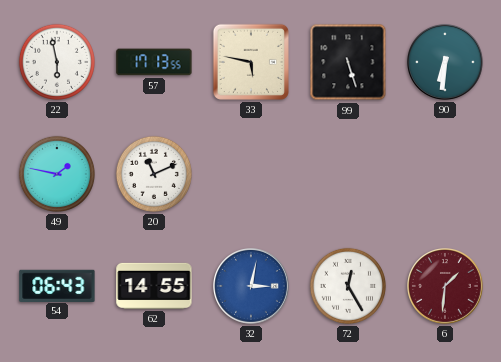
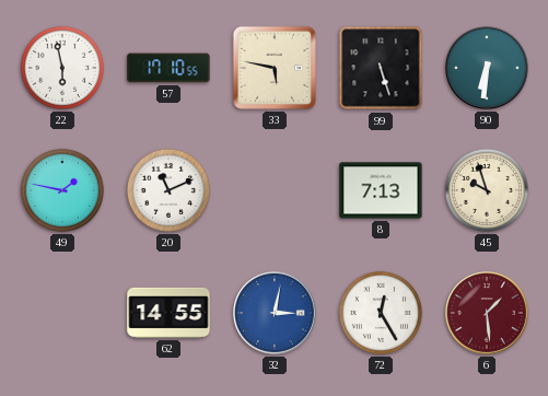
57: 17:13 -> 17:10
8: none -> 7:13
45: none -> 9:57
54: 06:43 -> none
6: 1:31 -> 1:29
